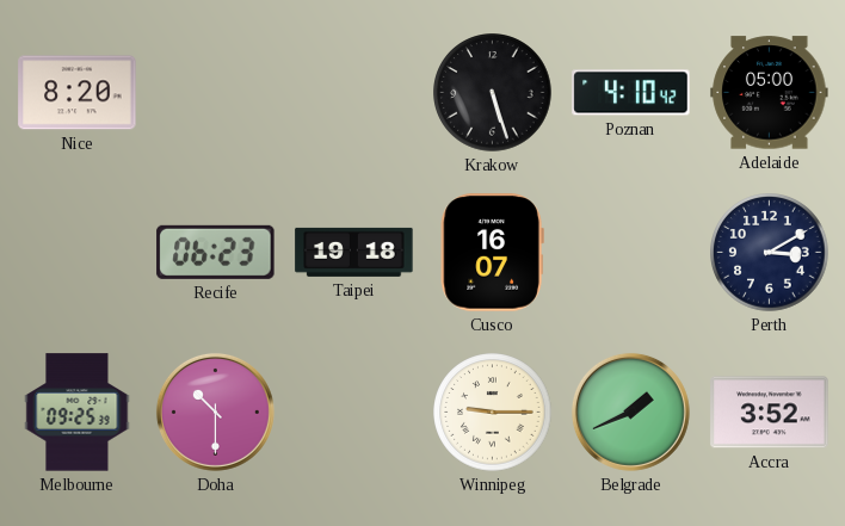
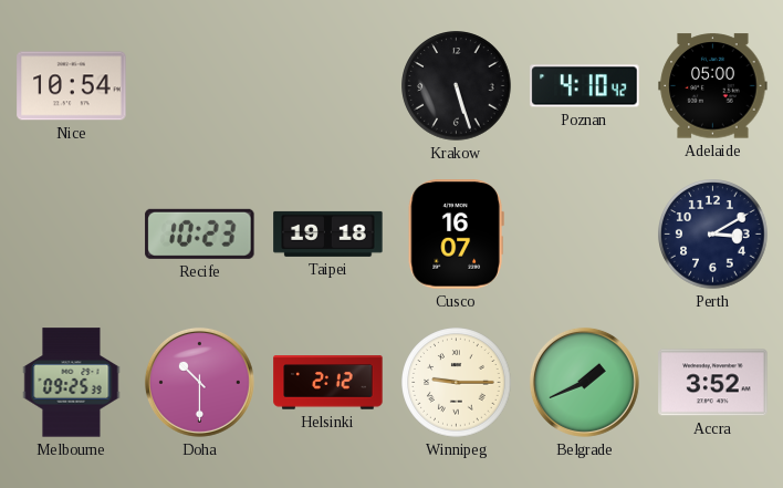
Nice: 8:20 -> 10:54
Recife: 06:23 -> 10:23
Helsinki: none -> 2:12
